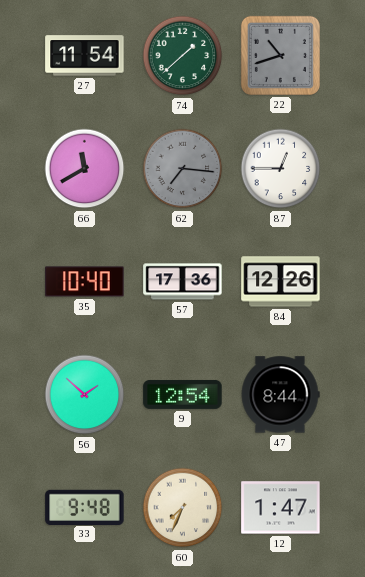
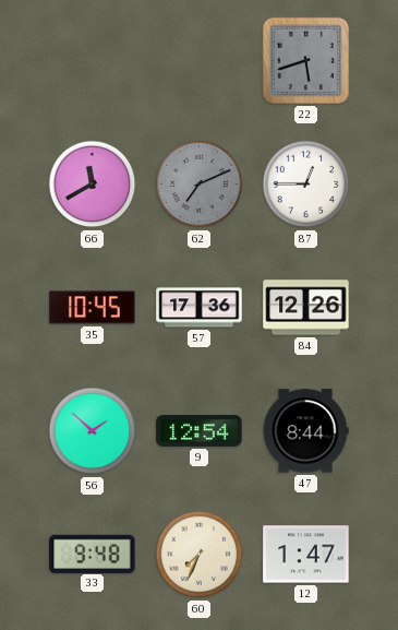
27: 11:54 -> none
74: 1:38 -> none
22: 10:42 -> 5:42
62: 7:16 -> 7:11
35: 10:40 -> 10:45
